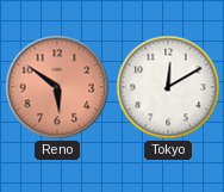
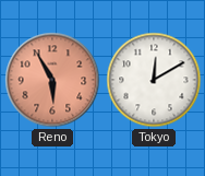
Reno: 5:51 -> 5:55
